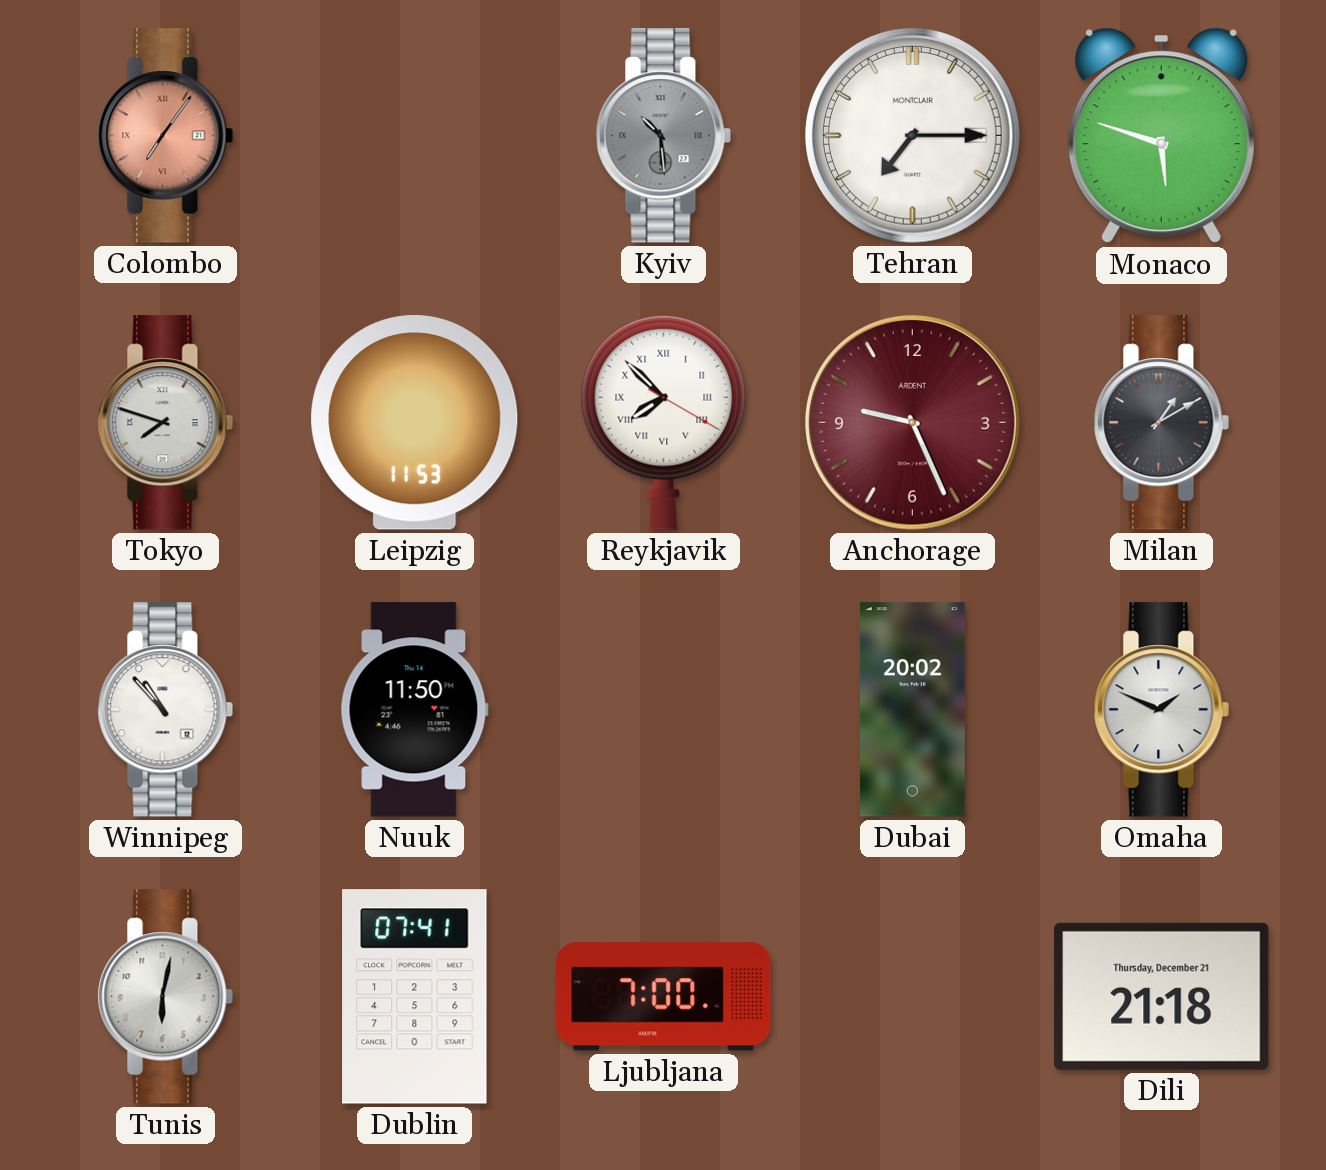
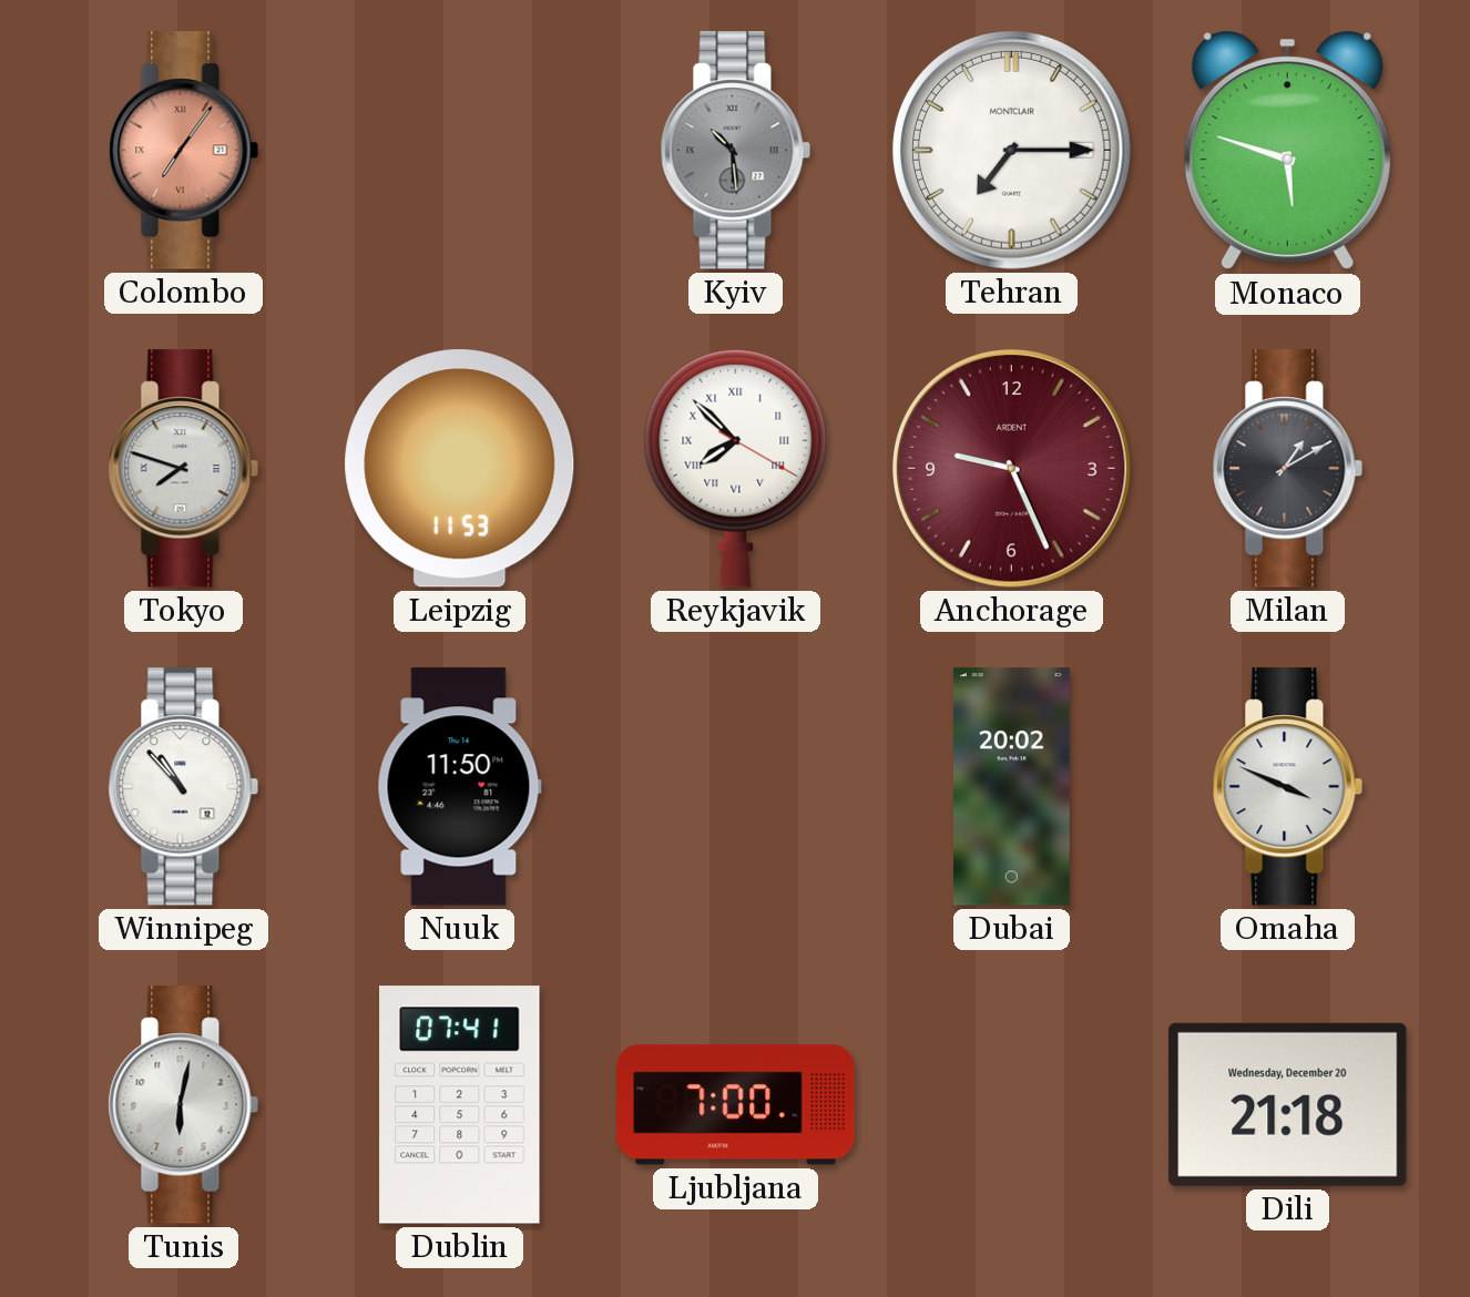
Omaha: 1:49 -> 3:49
Dili date: Thursday, December 21 -> Wednesday, December 20
